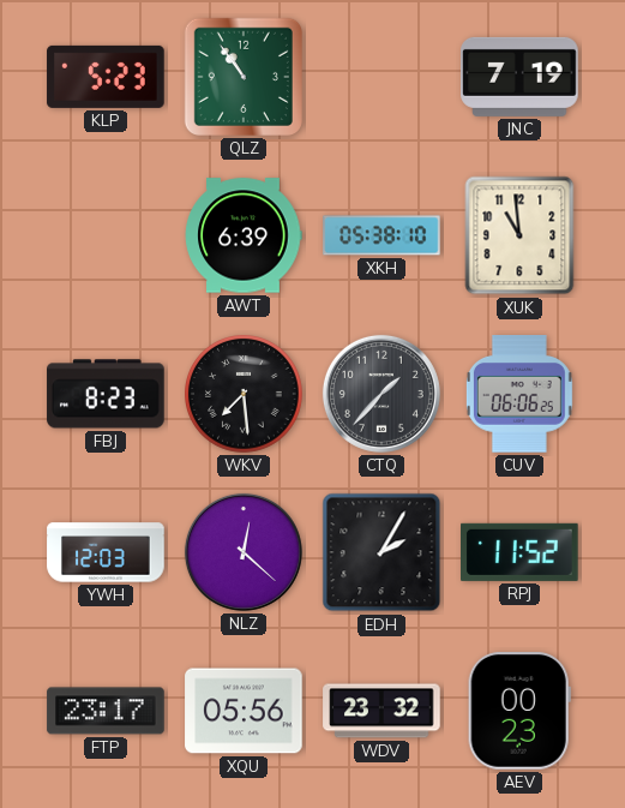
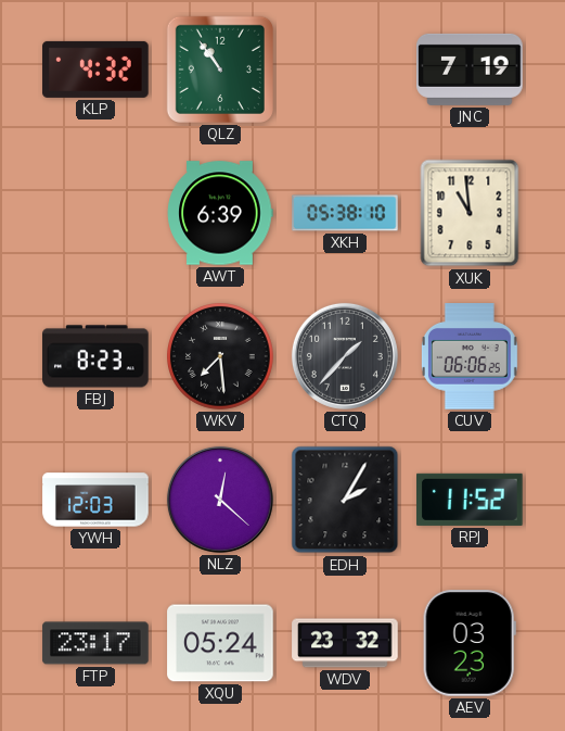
KLP: 5:23 -> 4:32
XQU: 05:56 -> 05:24
AEV: 00:23 -> 03:23
